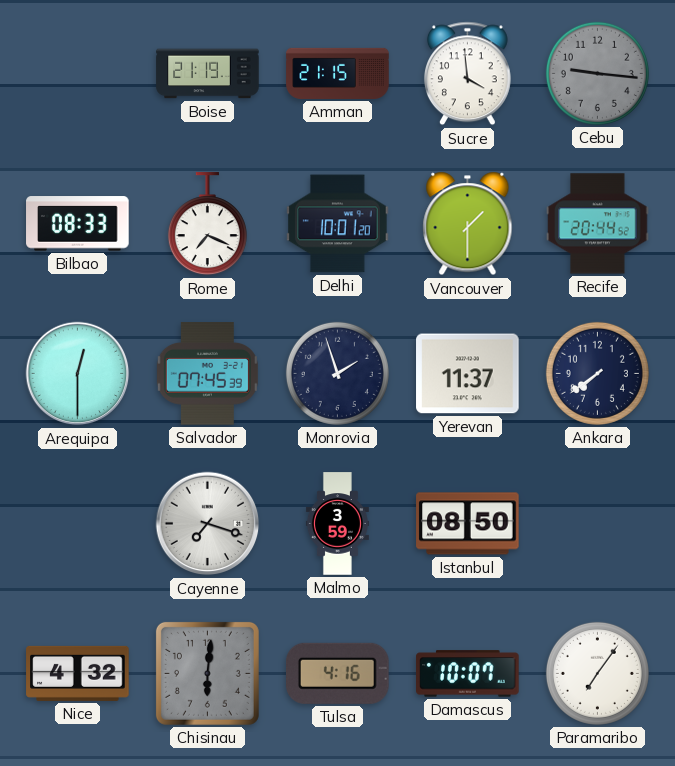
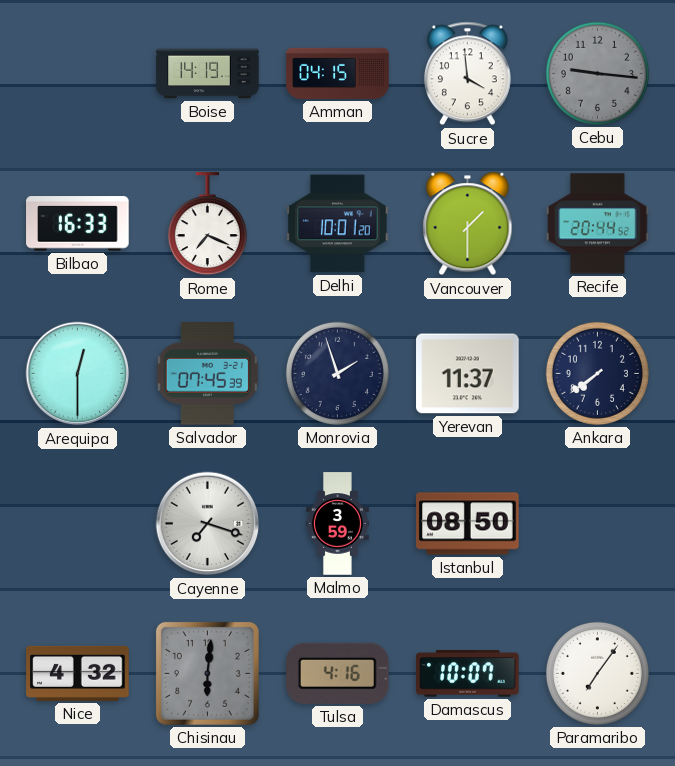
Boise: 21:19 -> 14:19
Amman: 21:15 -> 04:15
Bilbao: 08:33 -> 16:33
